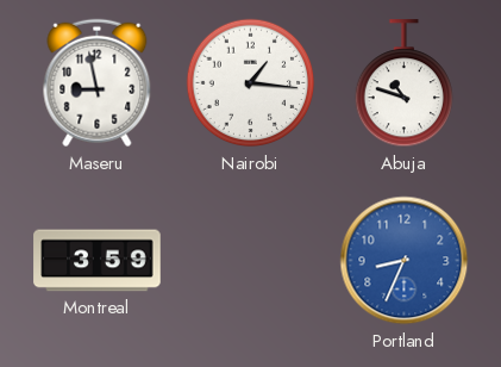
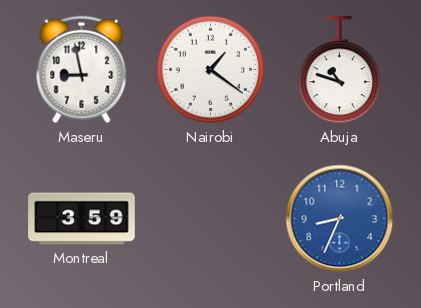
Nairobi: 1:16 -> 1:21
